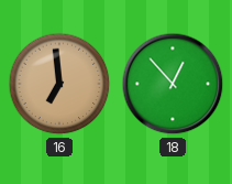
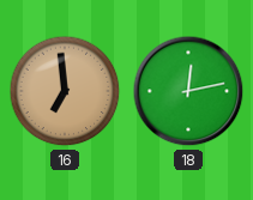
18: 12:53 -> 12:13
